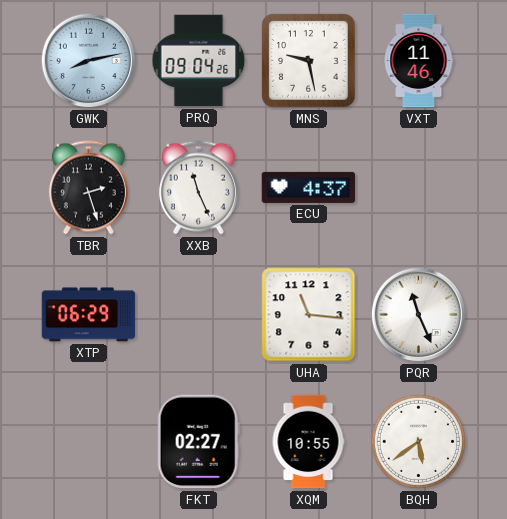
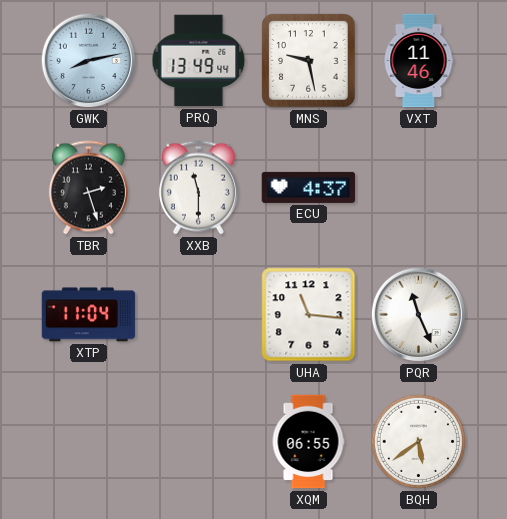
PRQ: 09:04 -> 13:49
XXB: 11:26 -> 11:30
XTP: 06:29 -> 11:04
FKT: 02:27 -> none
XQM: 10:55 -> 06:55
